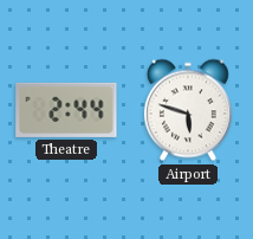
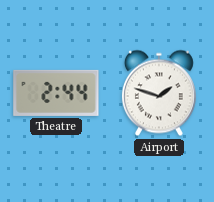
Airport: 5:48 -> 1:48
